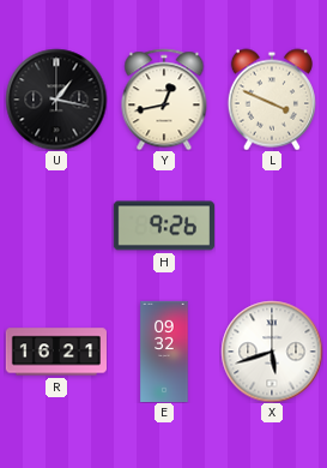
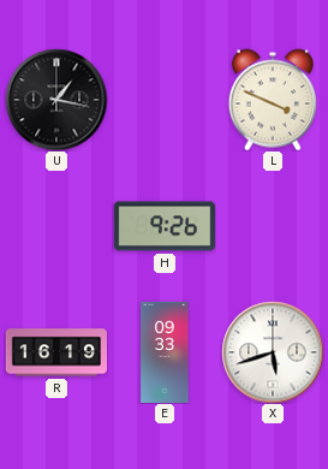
Y: 12:43 -> none
R: 16:21 -> 16:19
E: 09:32 -> 09:33
